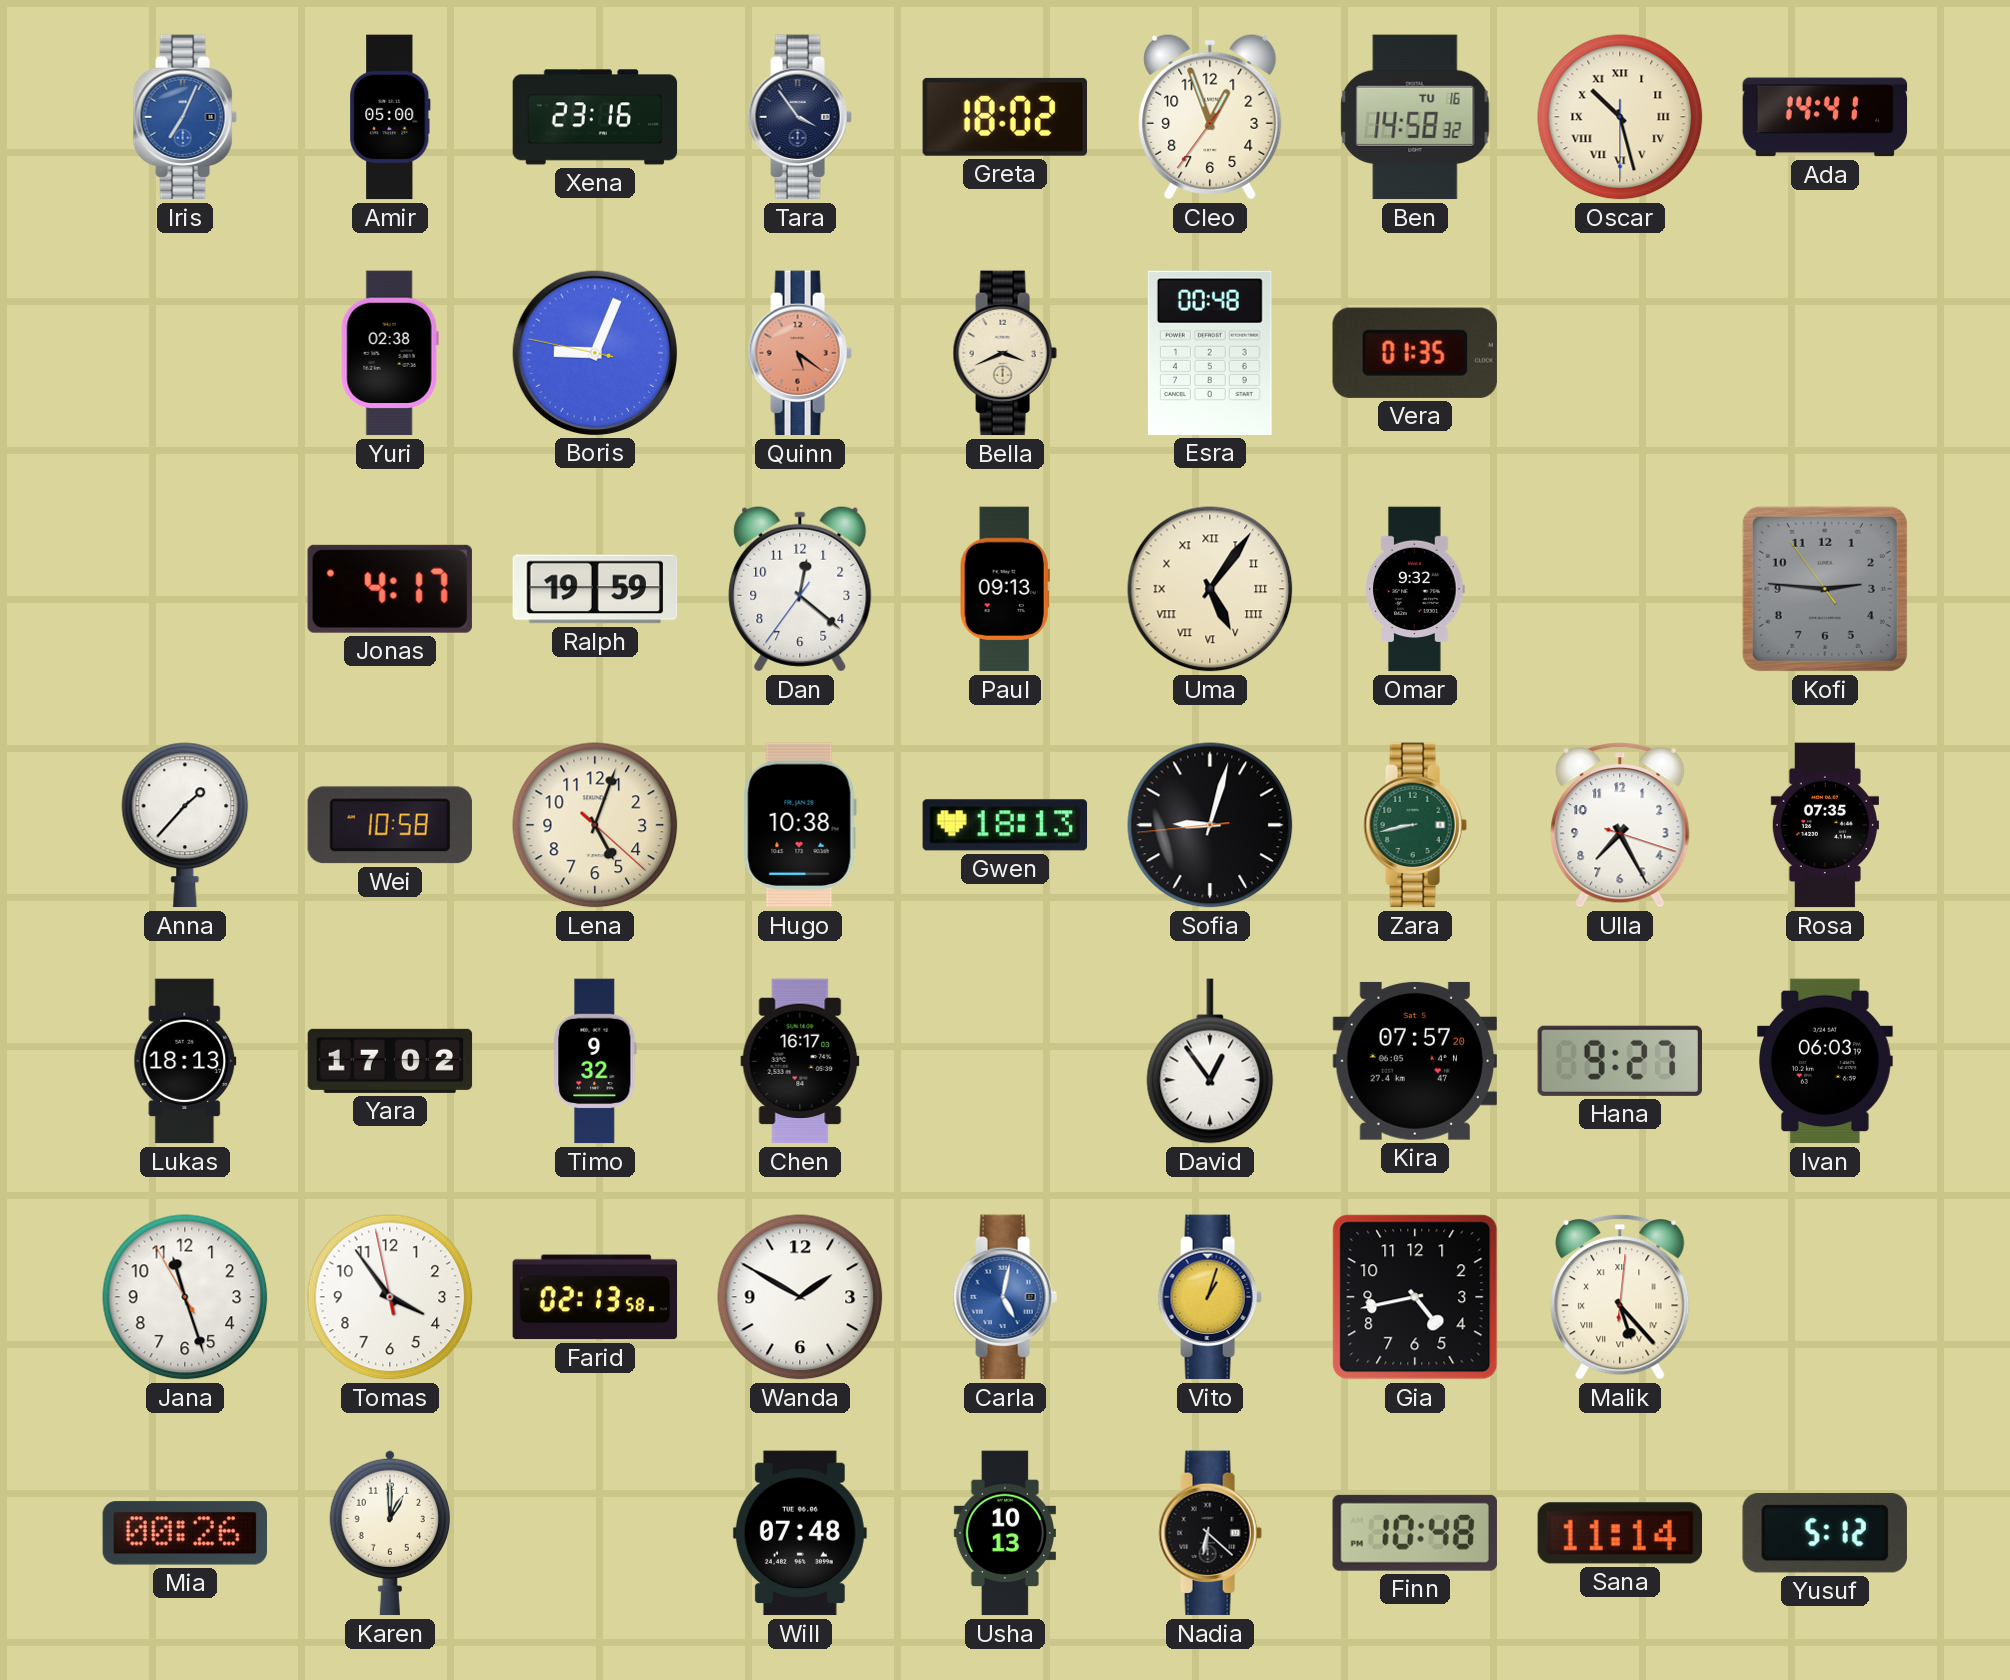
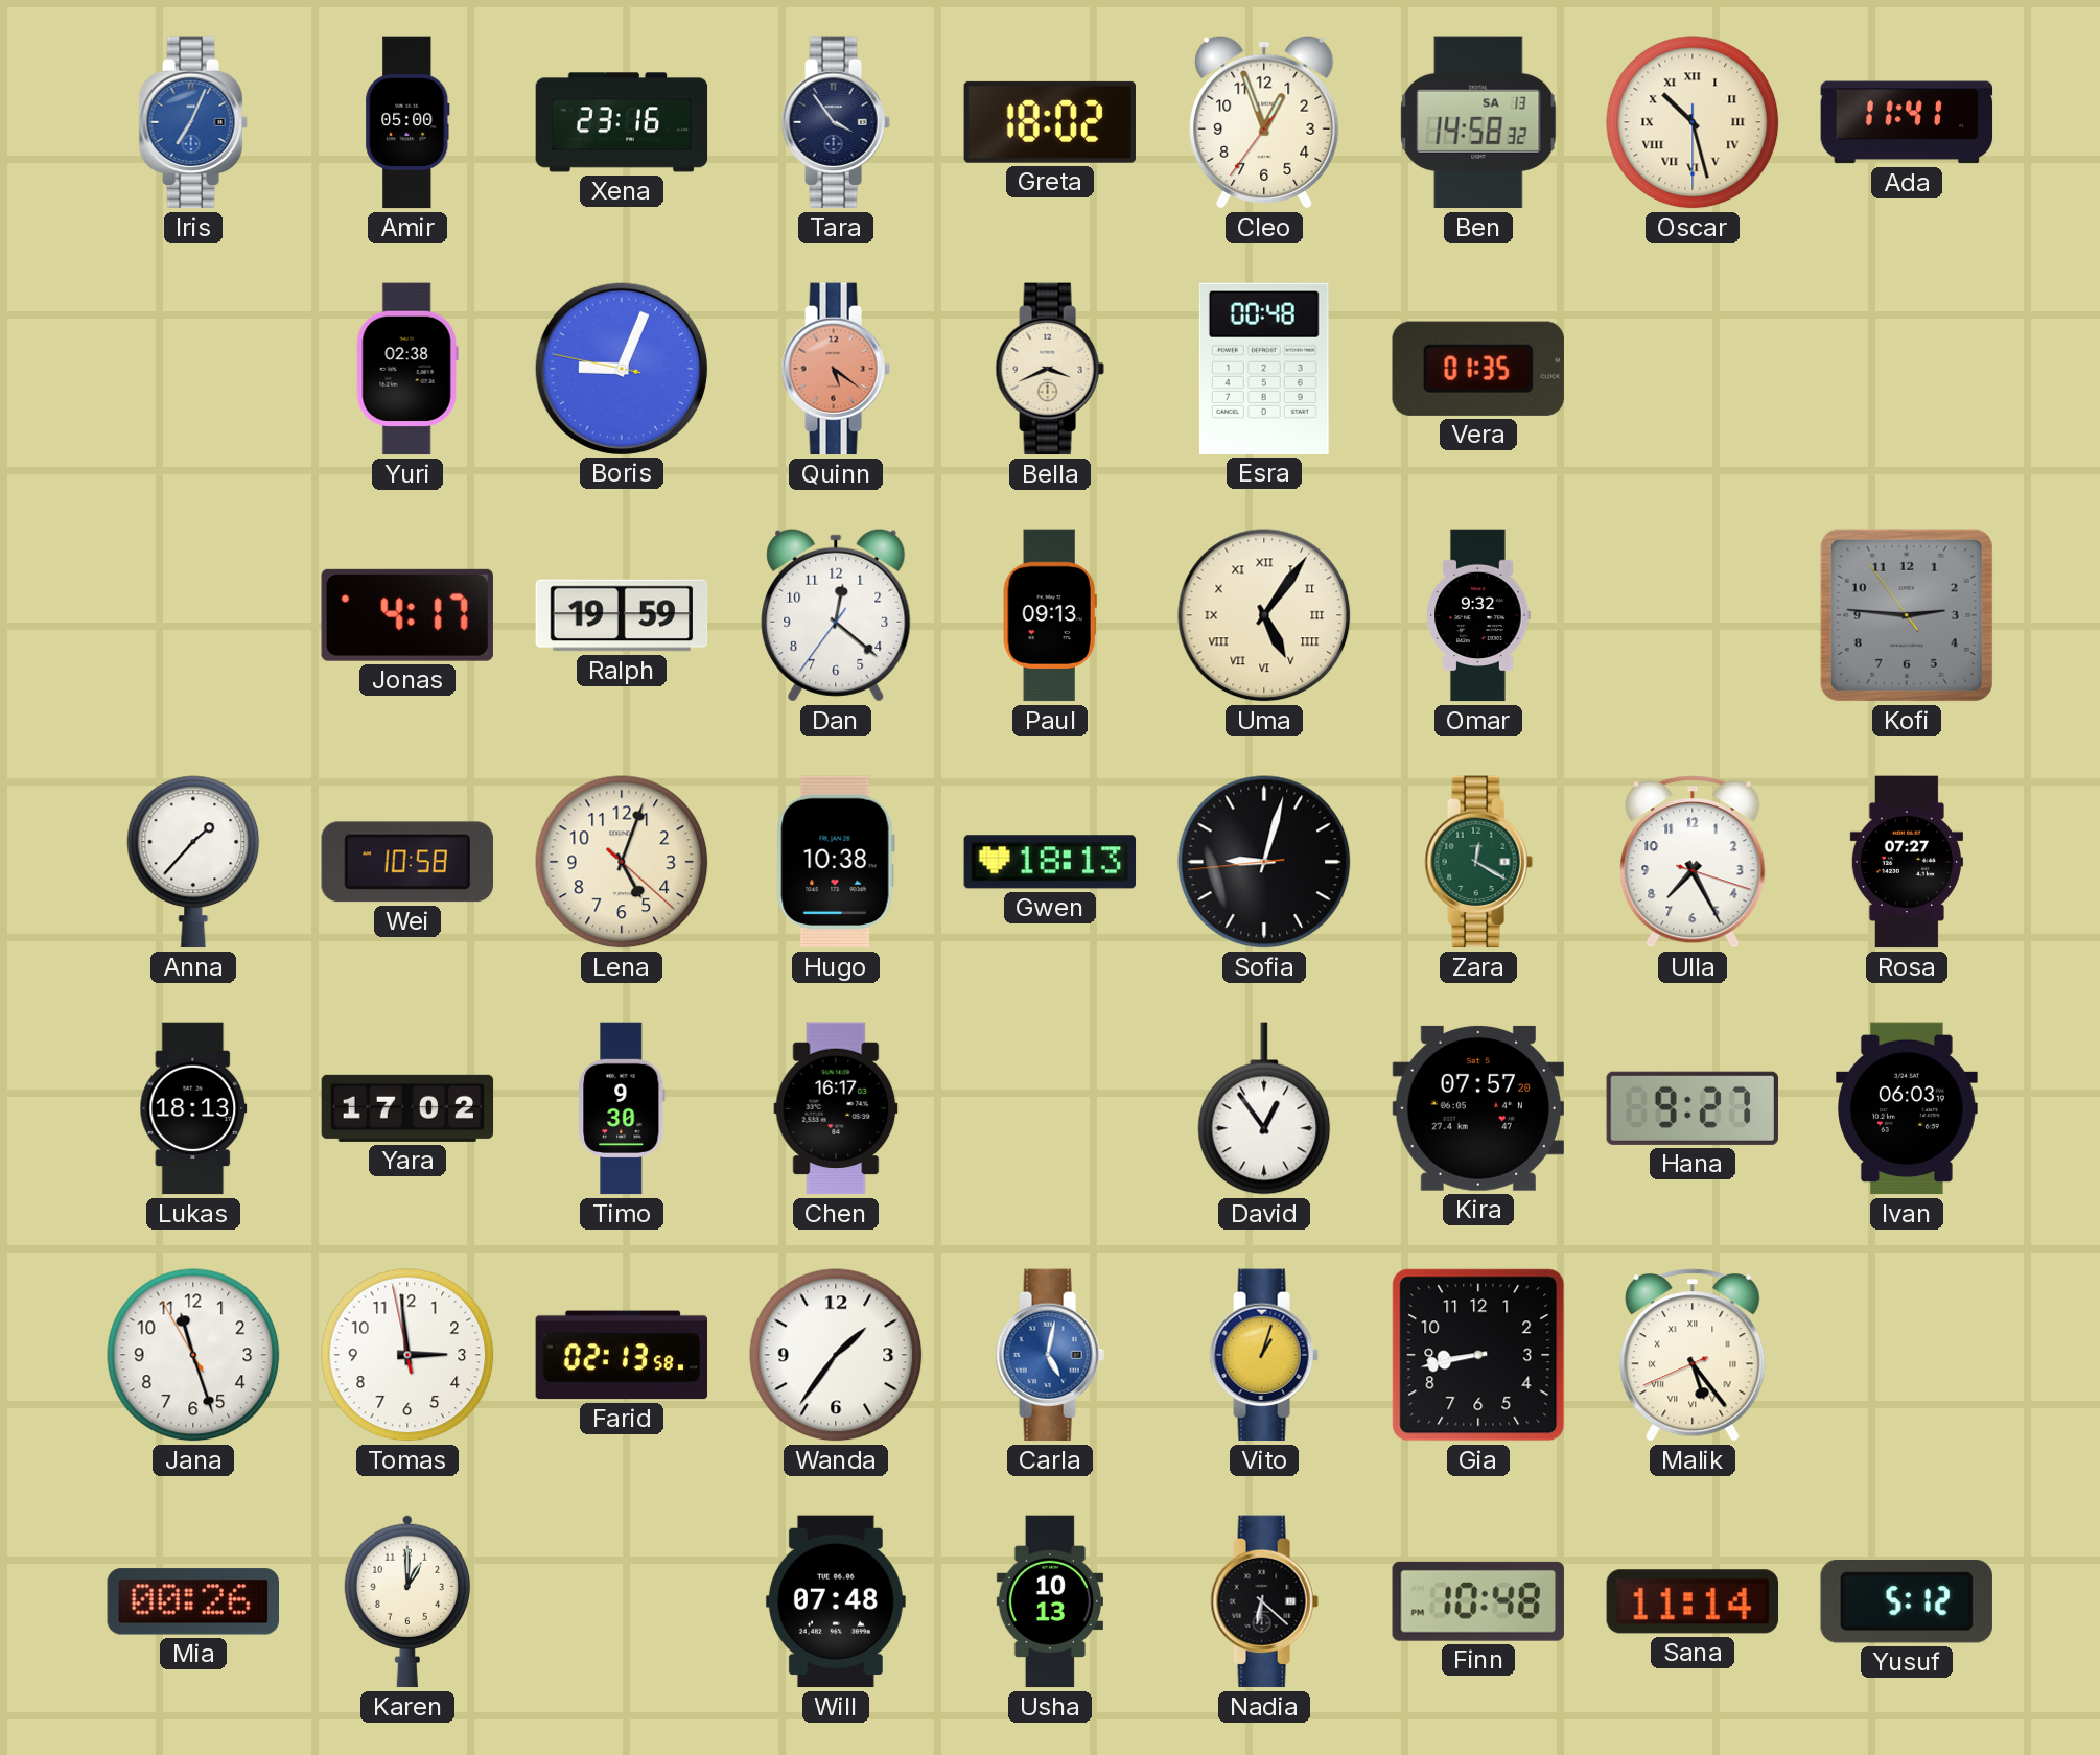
Ben date: TU 16 -> SA 13
Ada: 14:41 -> 11:41
Zara: 8:43 -> 12:20
Rosa: 07:35 -> 07:27
Timo: 9:32 -> 9:30
Tomas: 3:53 -> 2:58
Wanda: 1:50 -> 1:36
Gia: 4:43 -> 8:43
Malik: 5:23:01 -> 5:23:41
